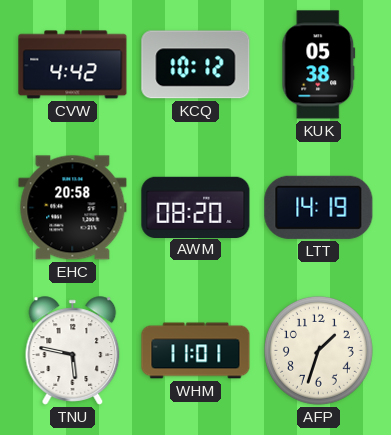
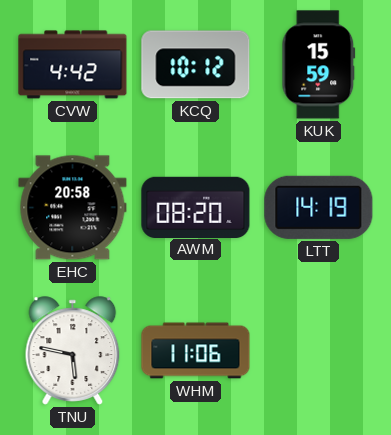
KUK: 05:38 -> 15:59
WHM: 11:01 -> 11:06
AFP: 1:33 -> none
